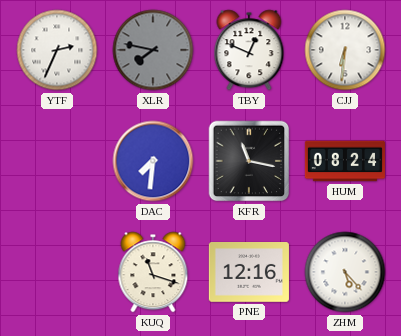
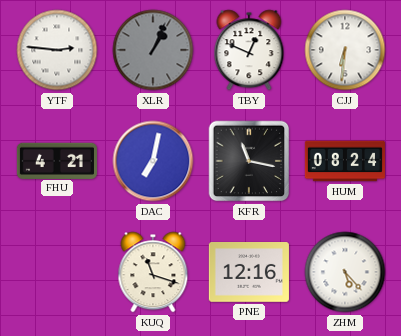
YTF: 2:34 -> 2:46
XLR: 7:47 -> 1:04
FHU: none -> 4:21
DAC: 7:31 -> 7:02
